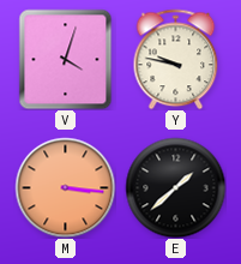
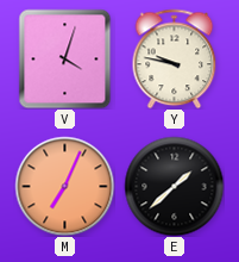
M: 3:16 -> 7:04
